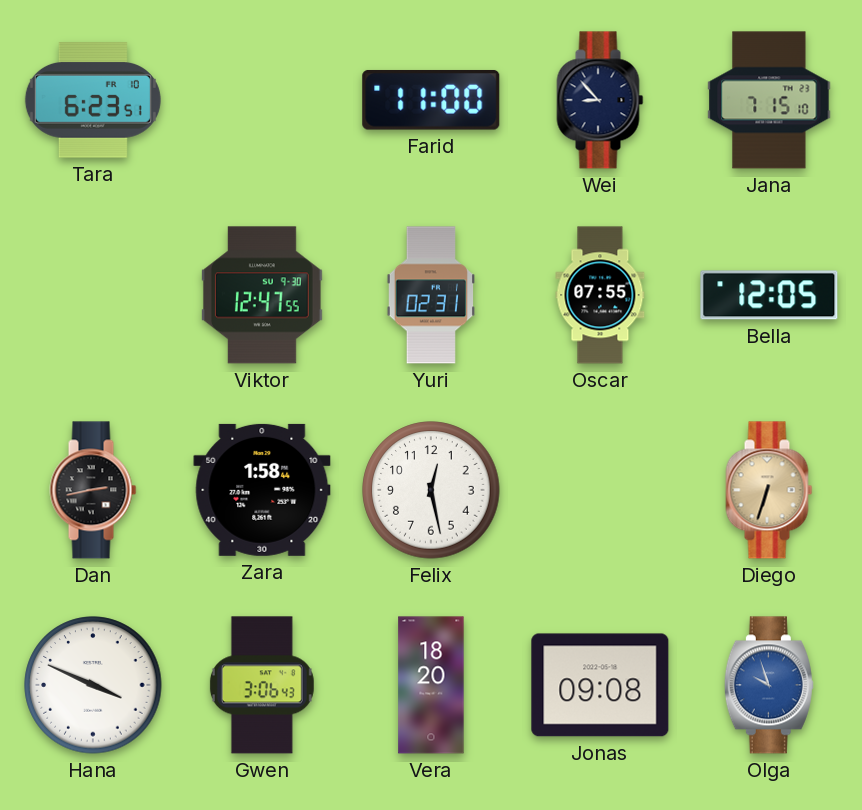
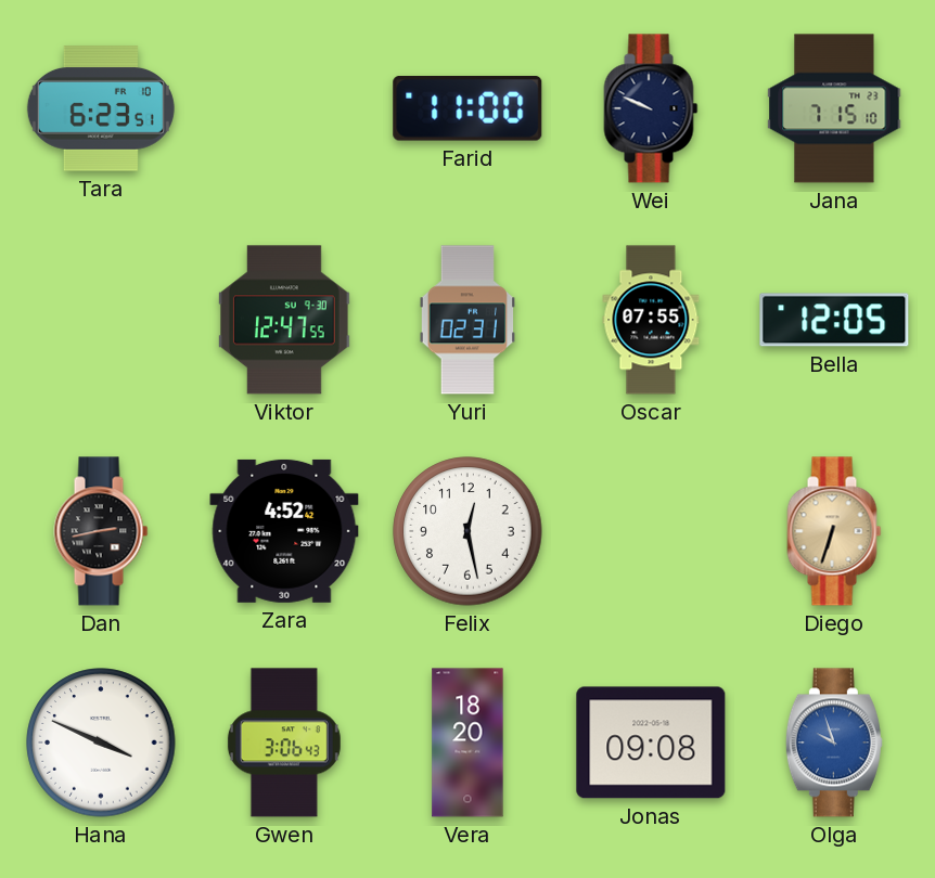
Wei: 8:53 -> 9:49
Zara: 1:58 -> 4:52
